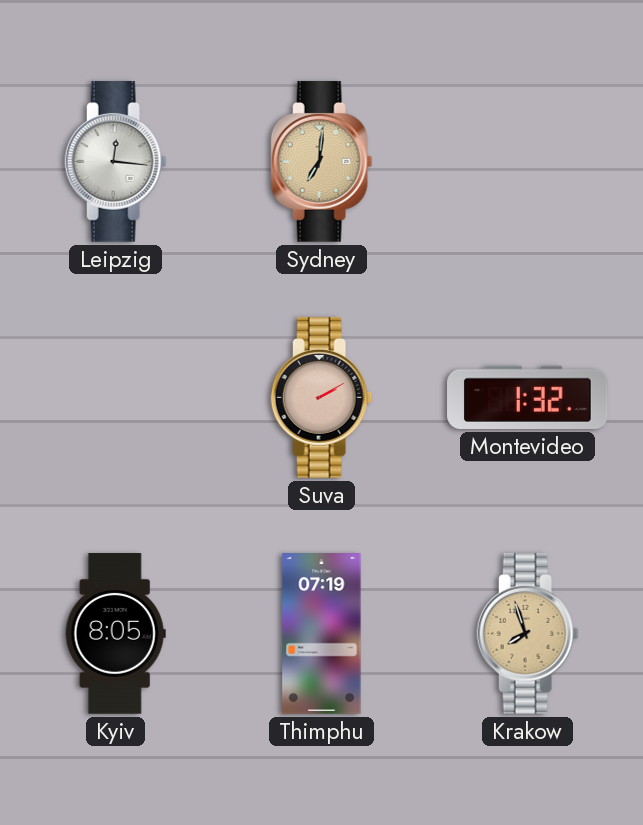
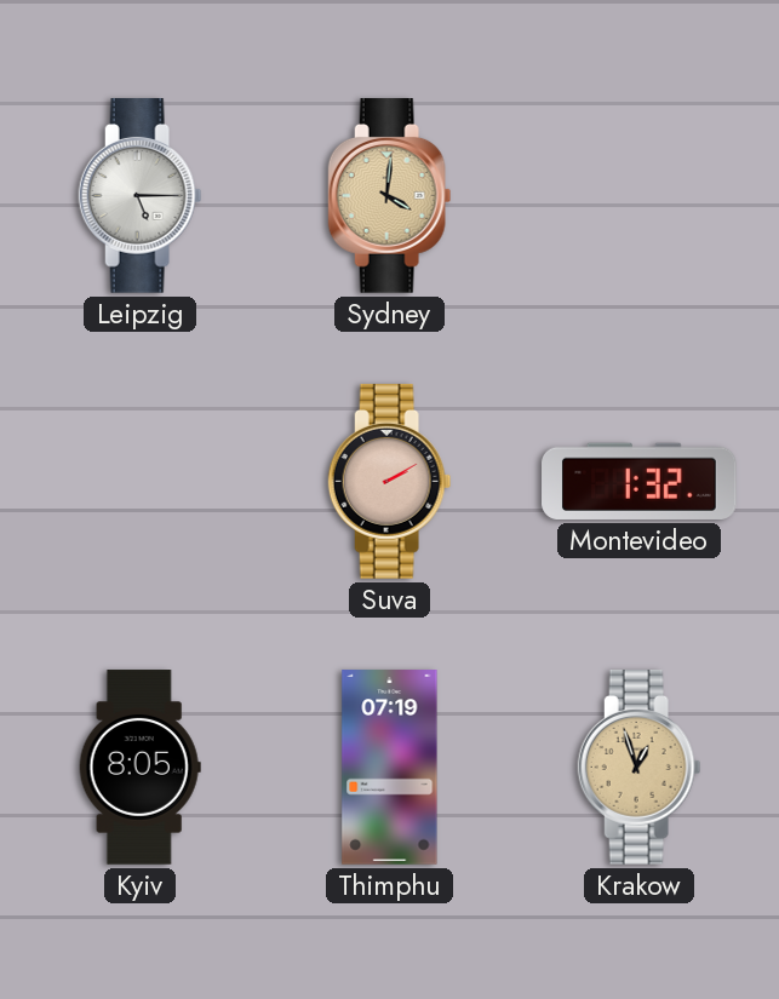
Leipzig: 12:16 -> 5:15
Sydney: 7:01 -> 4:01
Krakow: 7:57 -> 12:57
